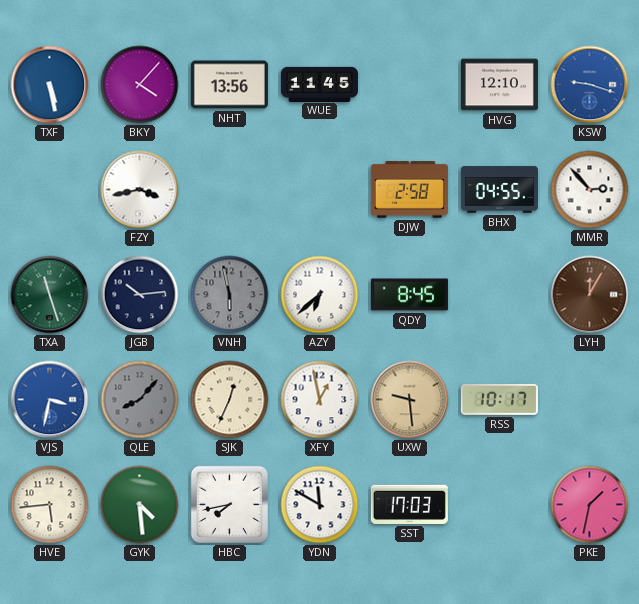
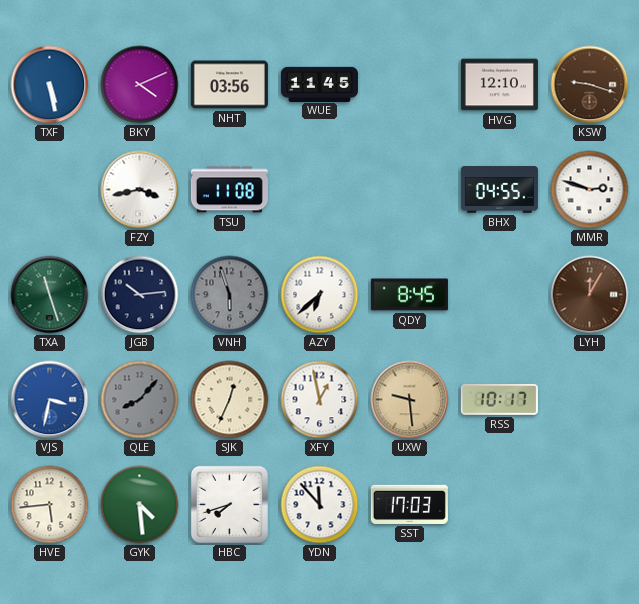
BKY: 4:07 -> 4:11
NHT: 13:56 -> 03:56
KSW dial: blue -> brown
TSU: none -> 11:08
DJW: 2:58 -> none
MMR: 2:53 -> 2:48
VNH: 5:58 -> 5:57
HBC: 7:43 -> 7:42
YDN: 11:50 -> 11:53
PKE: 1:32 -> none
